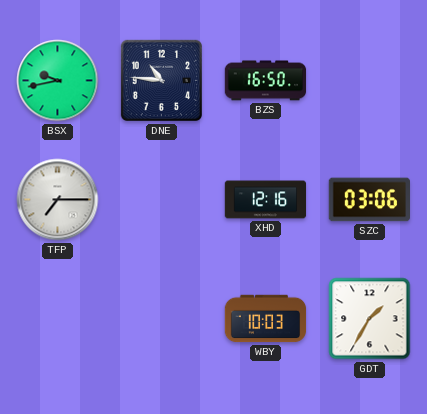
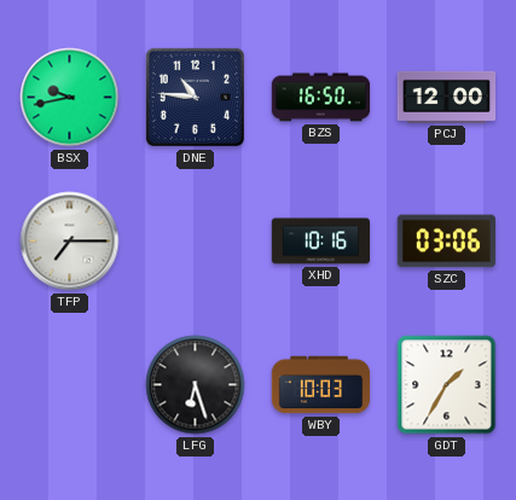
PCJ: none -> 12:00
XHD: 12:16 -> 10:16
LFG: none -> 6:27
